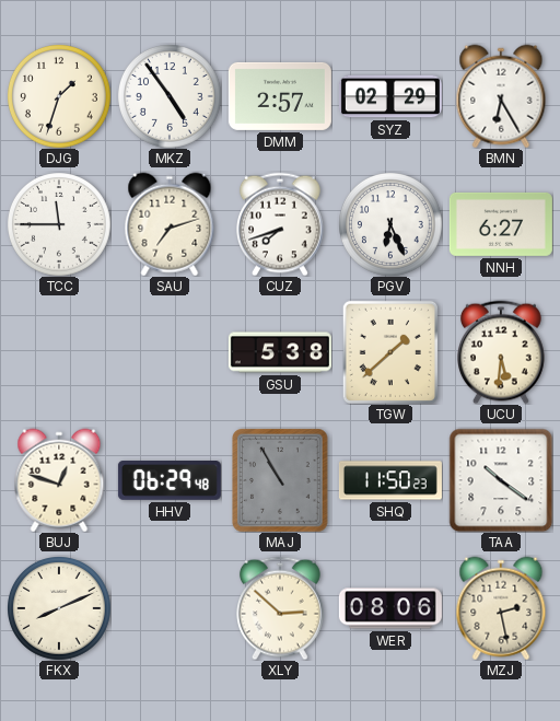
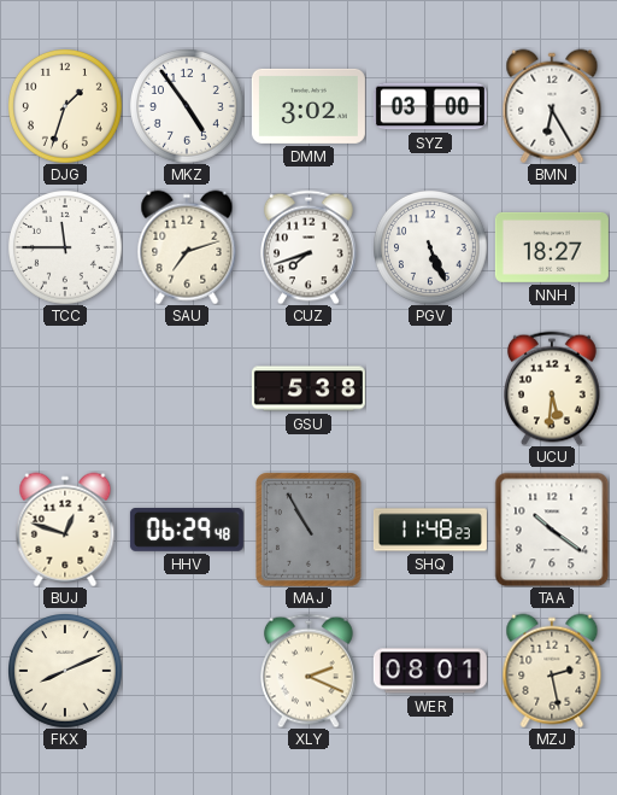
DMM: 2:57 -> 3:02
SYZ: 02:29 -> 03:00
PGV: 6:26 -> 5:26
NNH: 6:27 -> 18:27
TGW: 1:38 -> none
SHQ: 11:50 -> 11:48
XLY: 2:52 -> 2:19
WER: 08:06 -> 08:01
